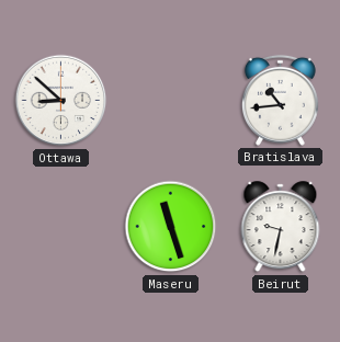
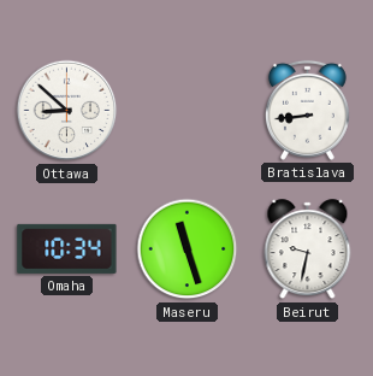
Bratislava: 10:44 -> 8:44
Omaha: none -> 10:34
